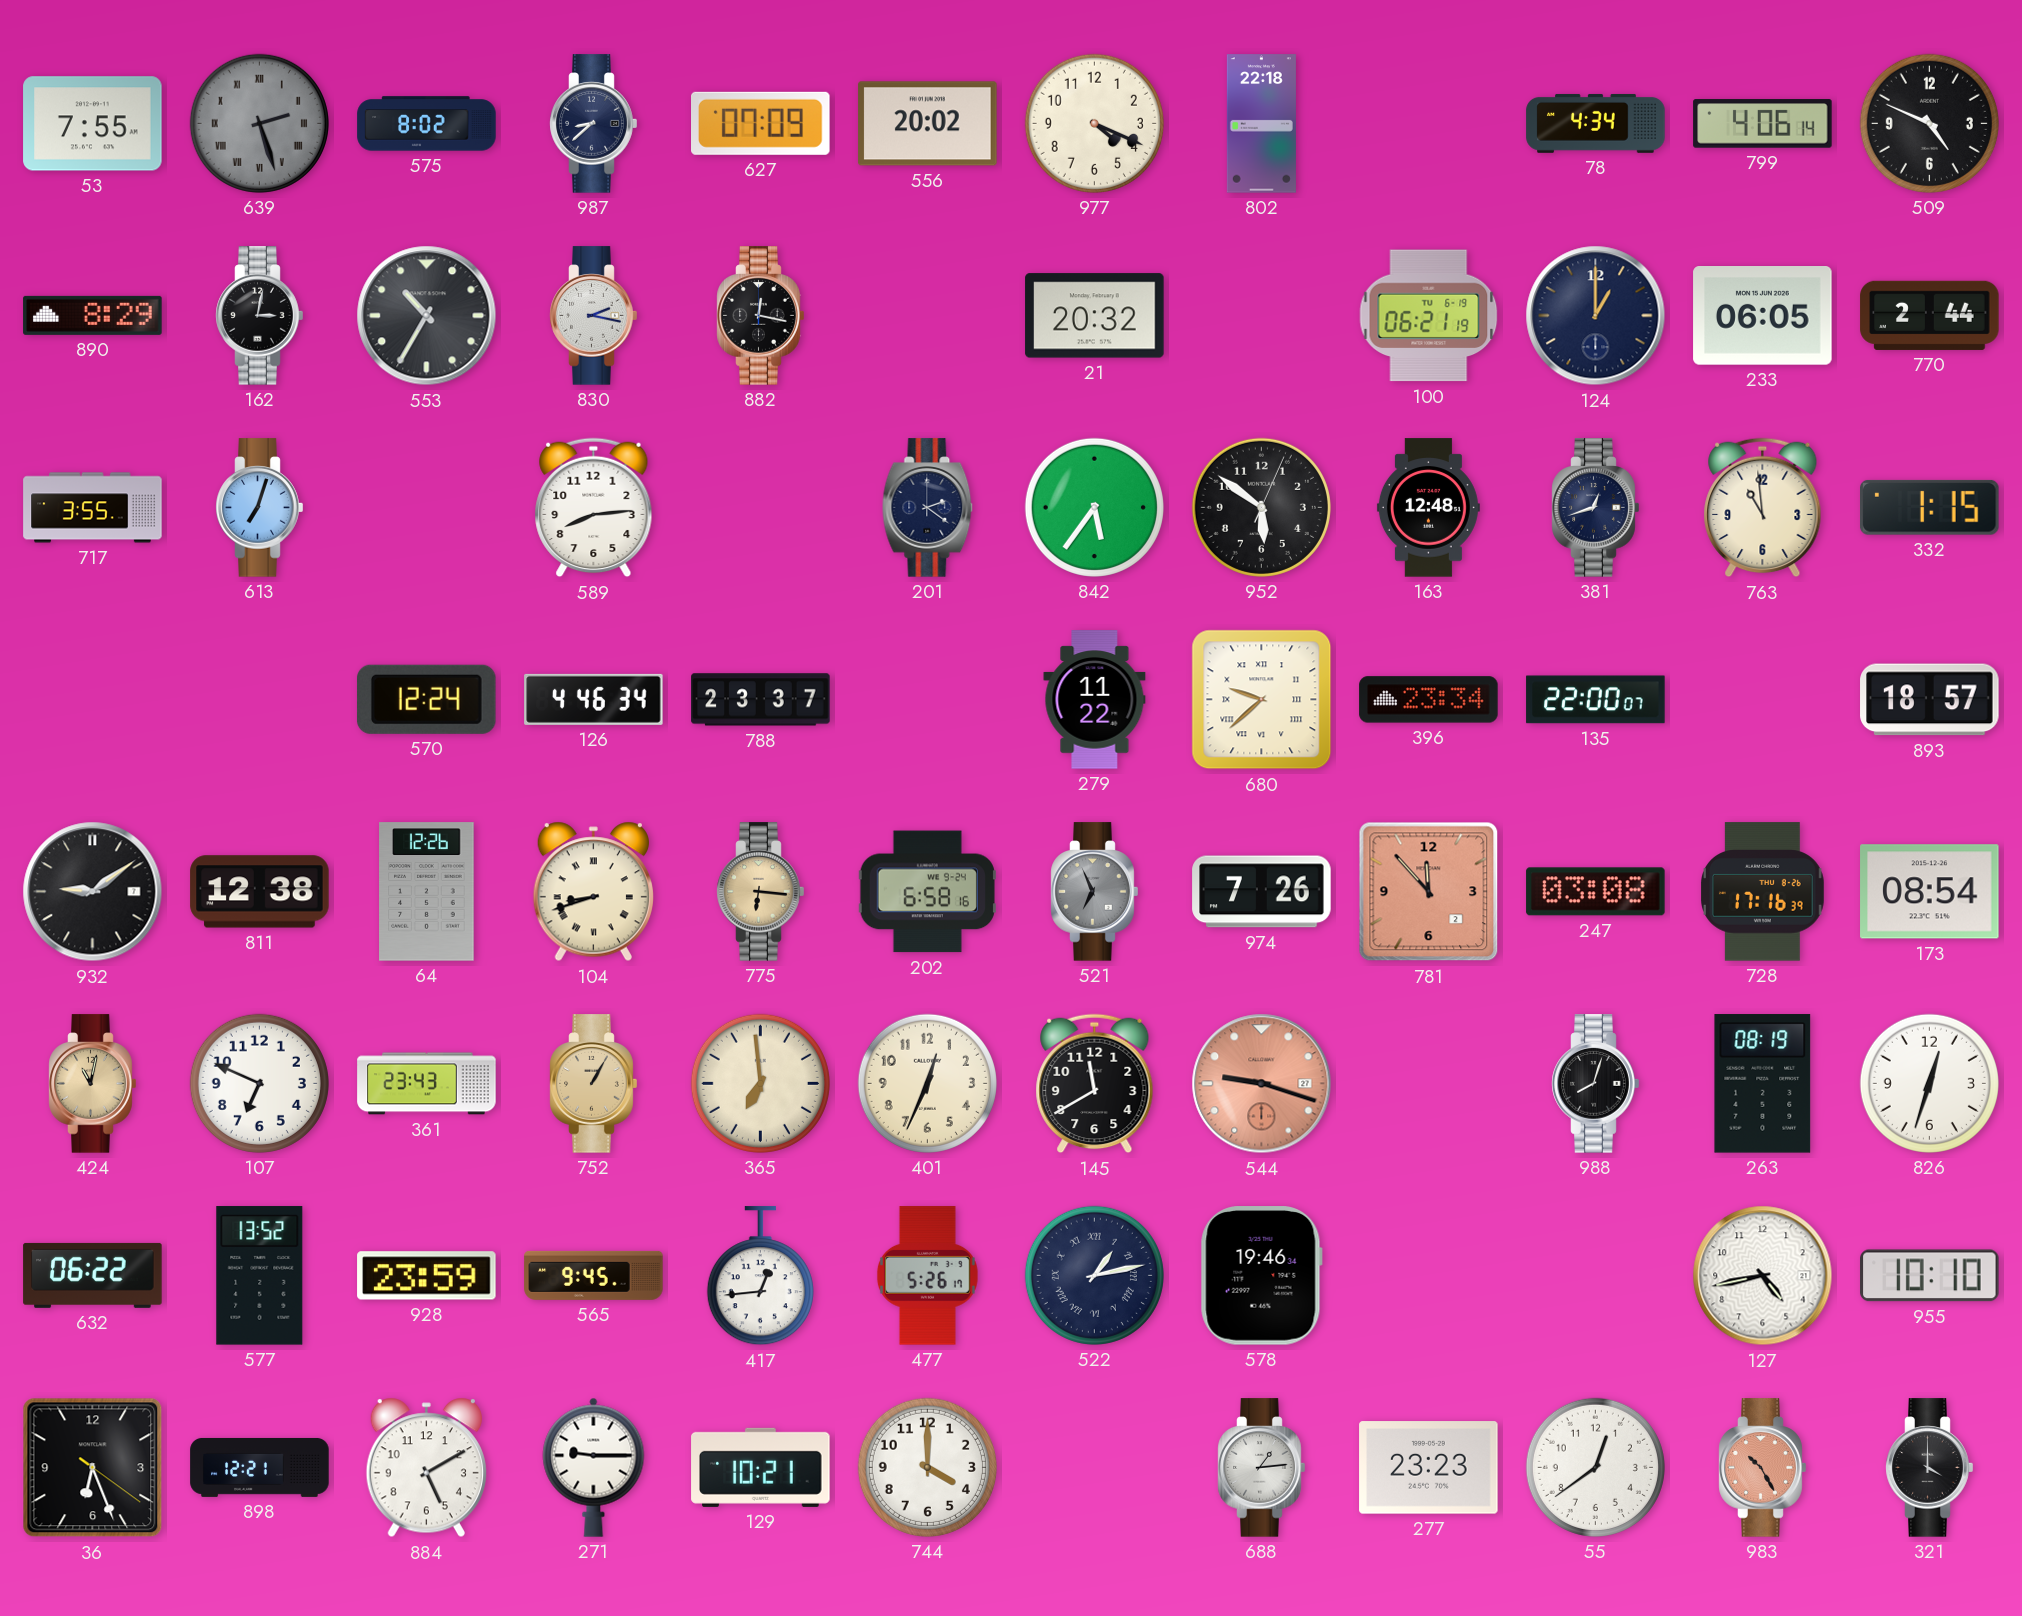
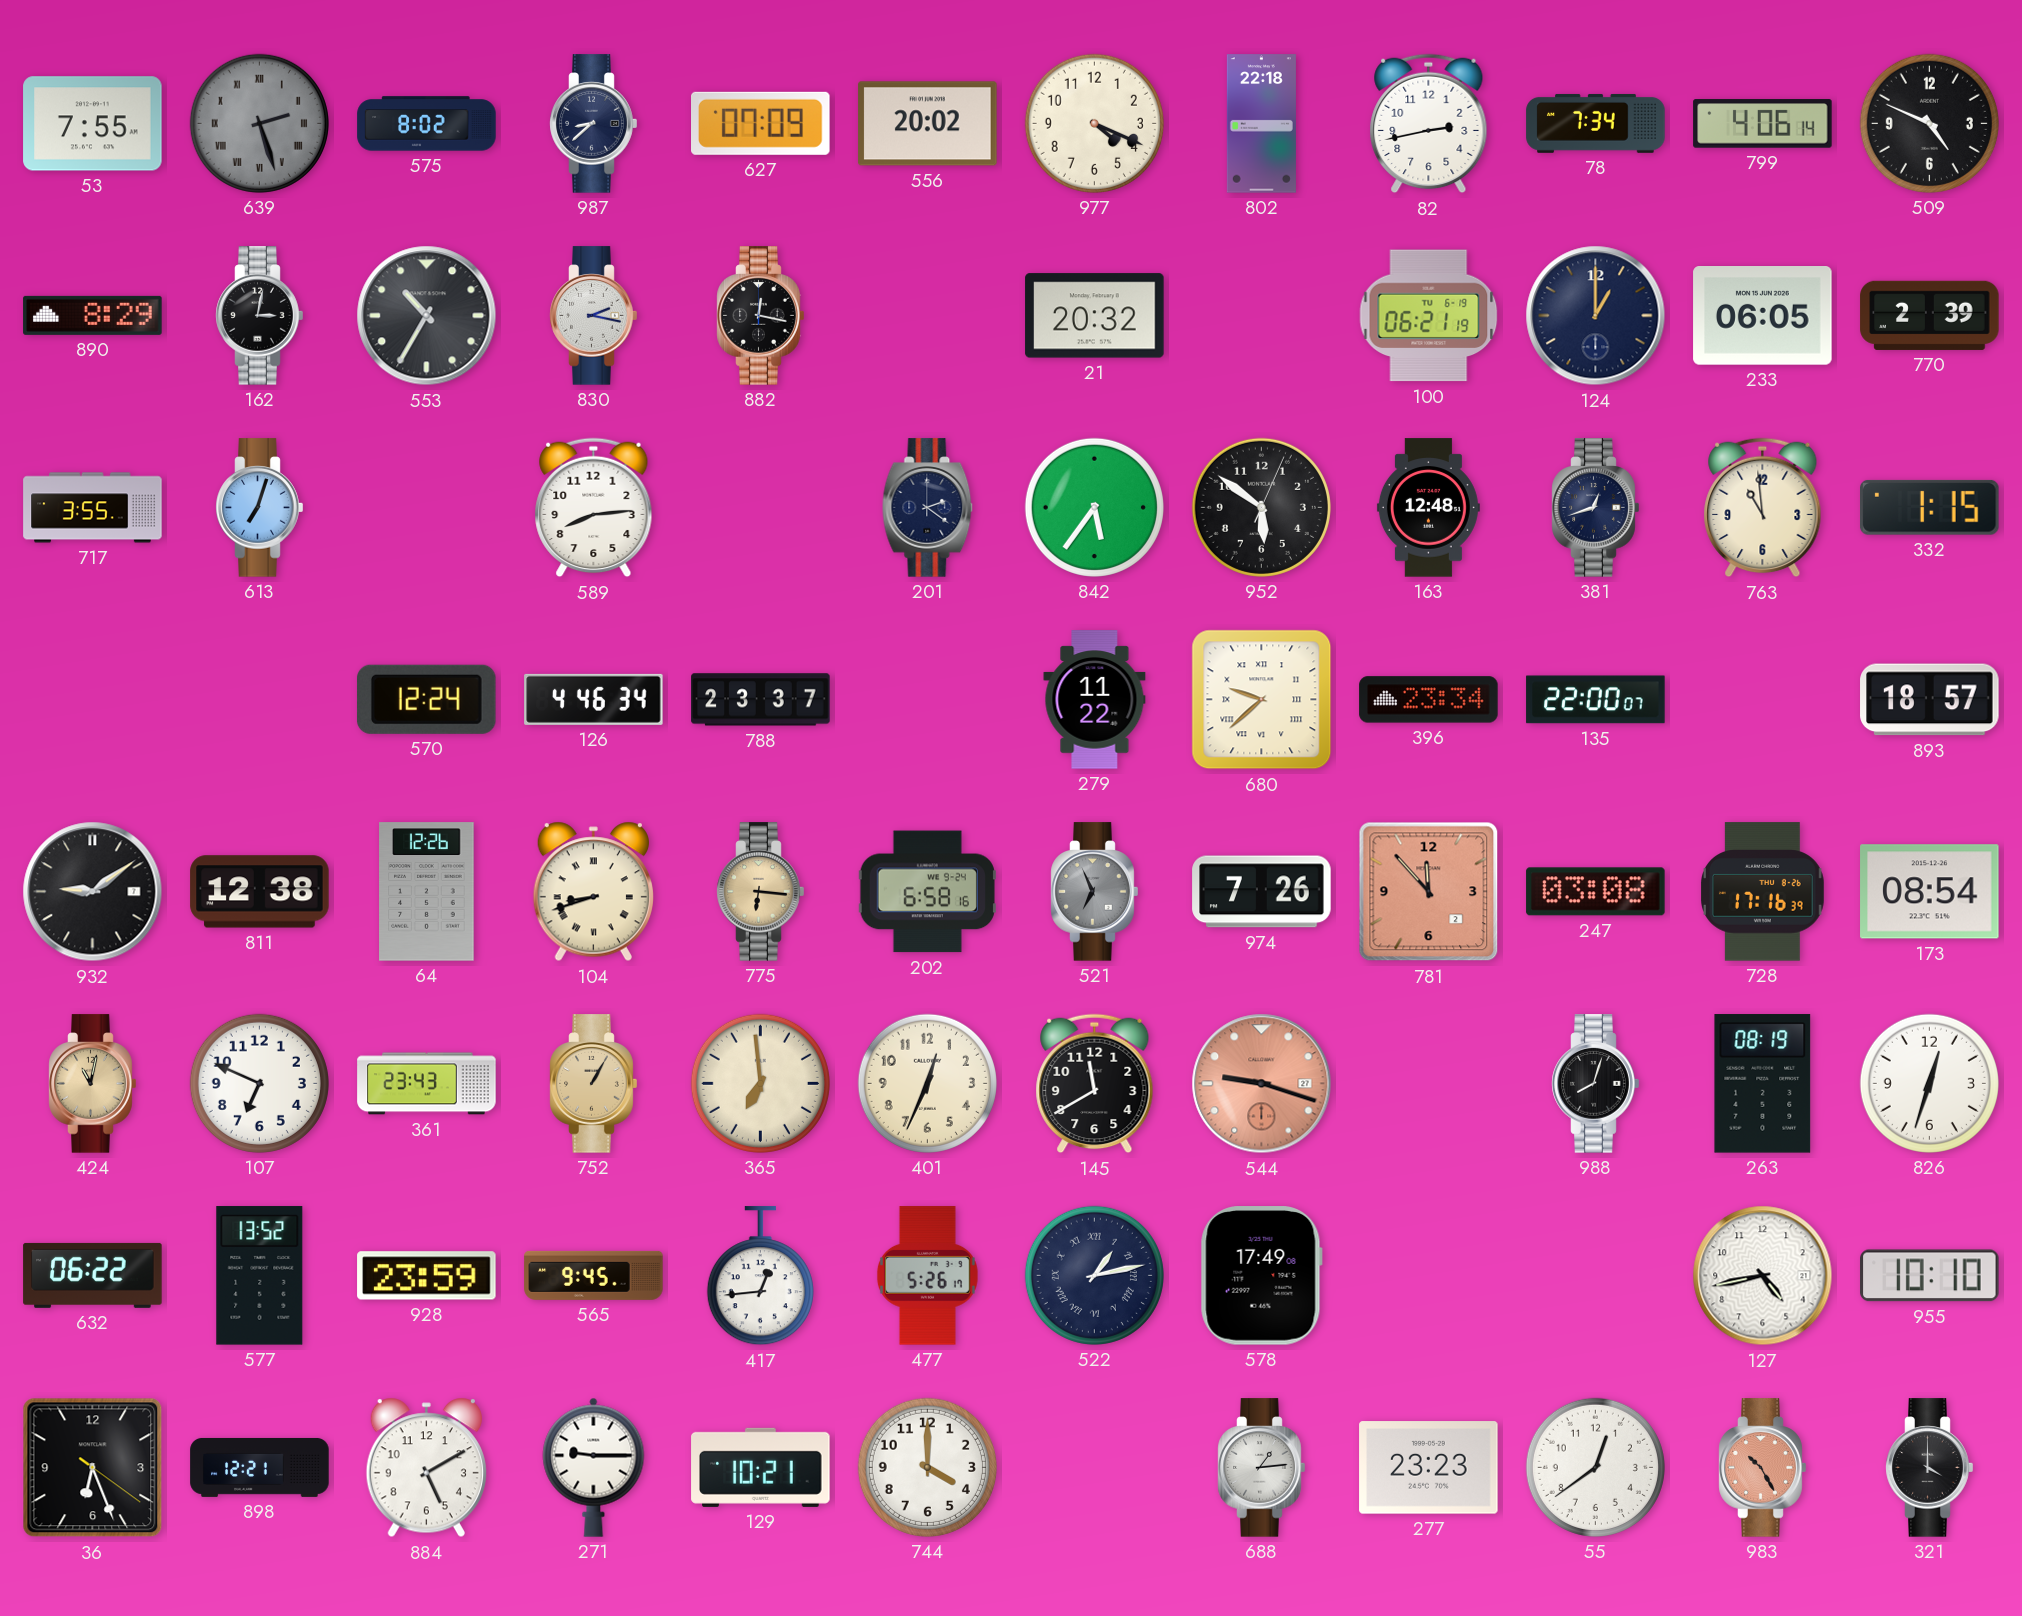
82: none -> 2:43
78: 4:34 -> 7:34
770: 2:44 -> 2:39
578: 19:46 -> 17:49
